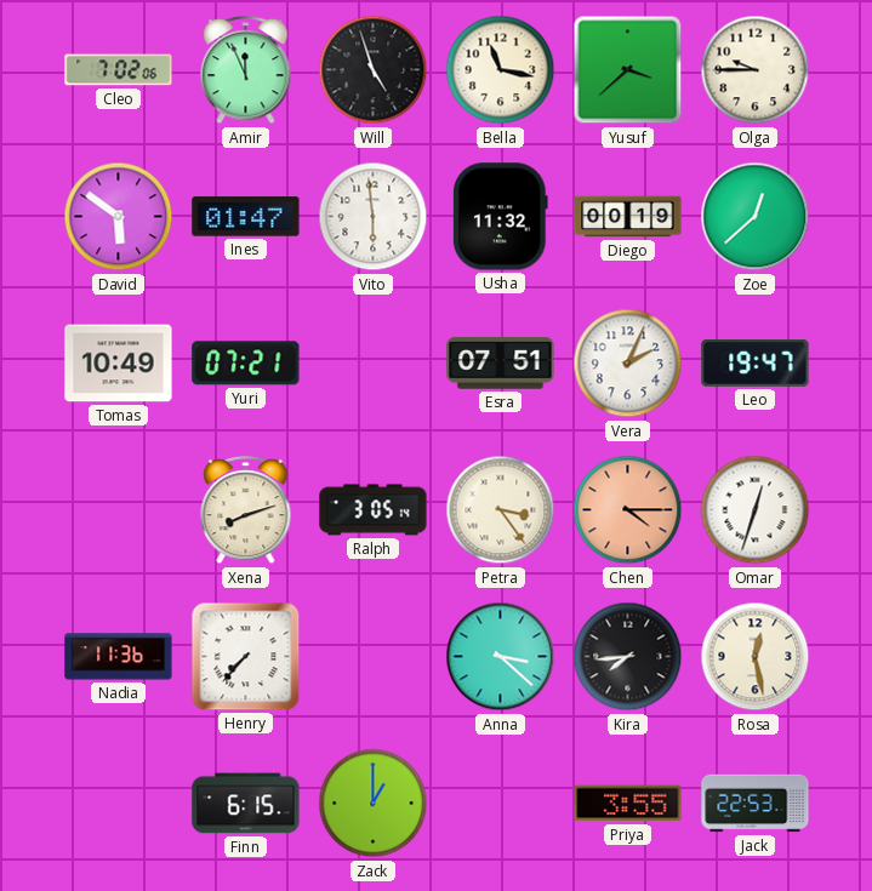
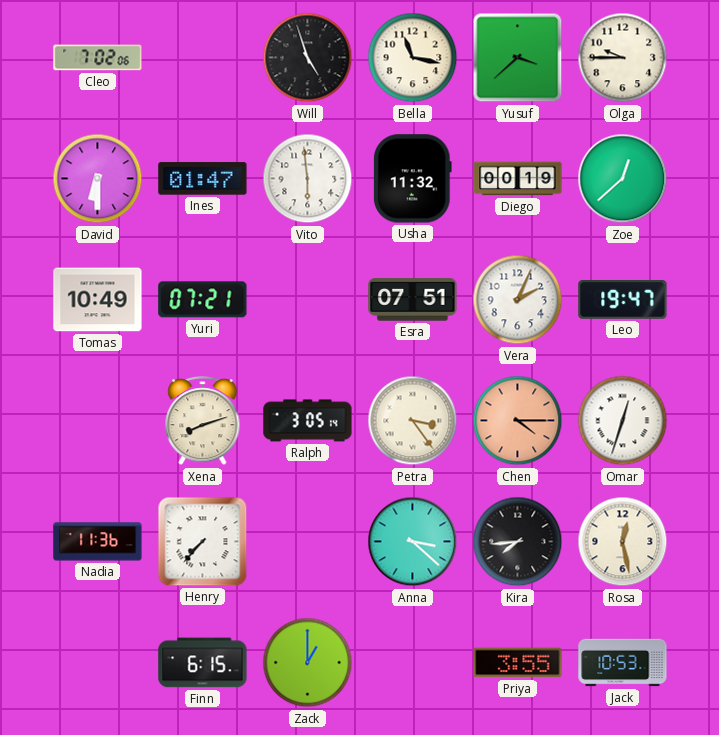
Amir: 11:56 -> none
David: 5:51 -> 6:30
Jack: 22:53 -> 10:53
